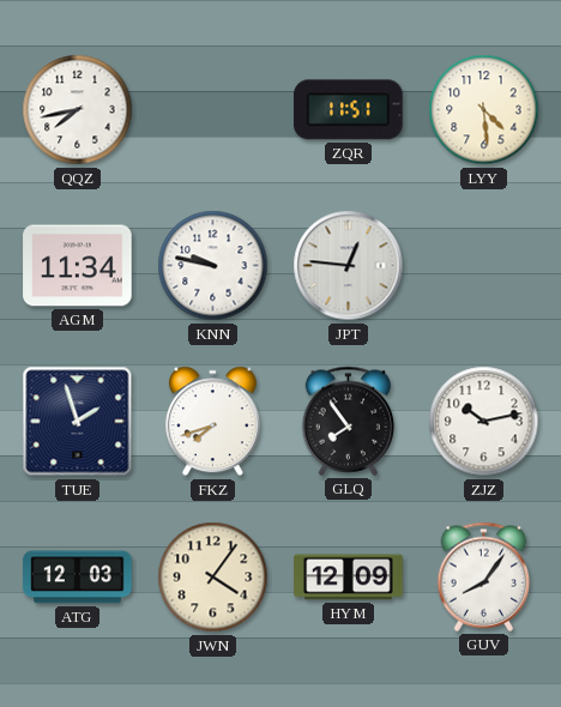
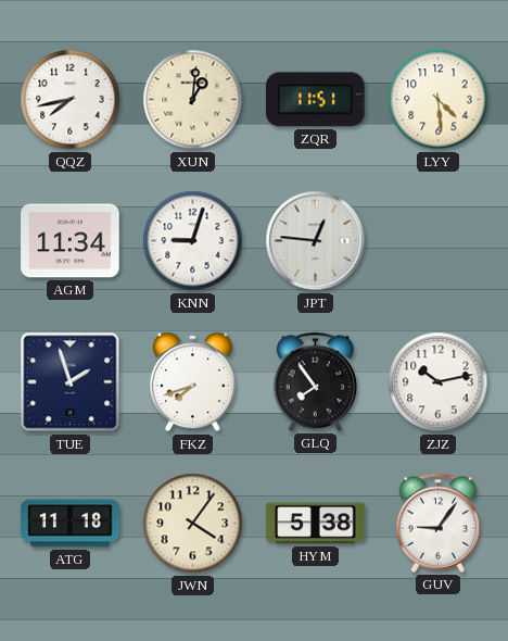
XUN: none -> 1:01
KNN: 9:47 -> 9:03
ATG: 12:03 -> 11:18
HYM: 12:09 -> 5:38
GUV: 8:06 -> 9:06
